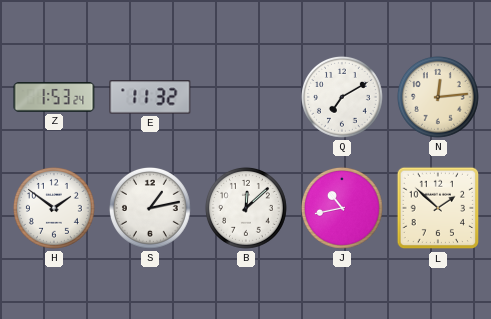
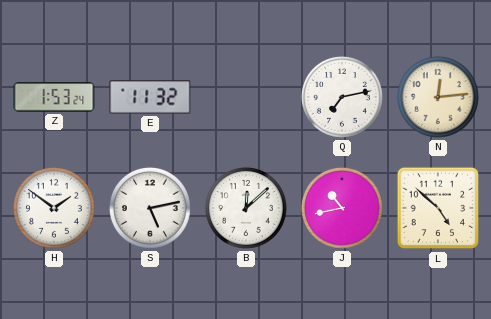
Q: 7:10 -> 7:13
S: 1:13 -> 5:13
L: 1:52 -> 4:52
